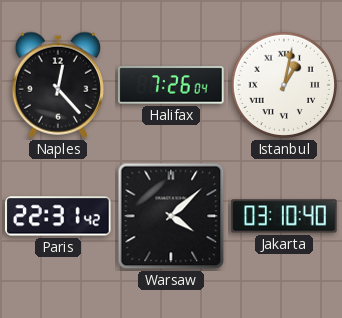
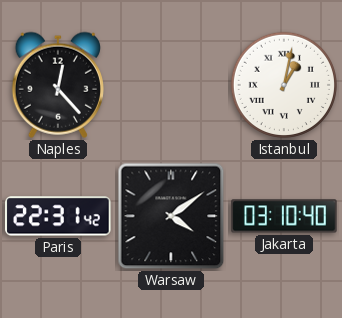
Halifax: 7:26 -> none
Warsaw: 4:08 -> 4:09
